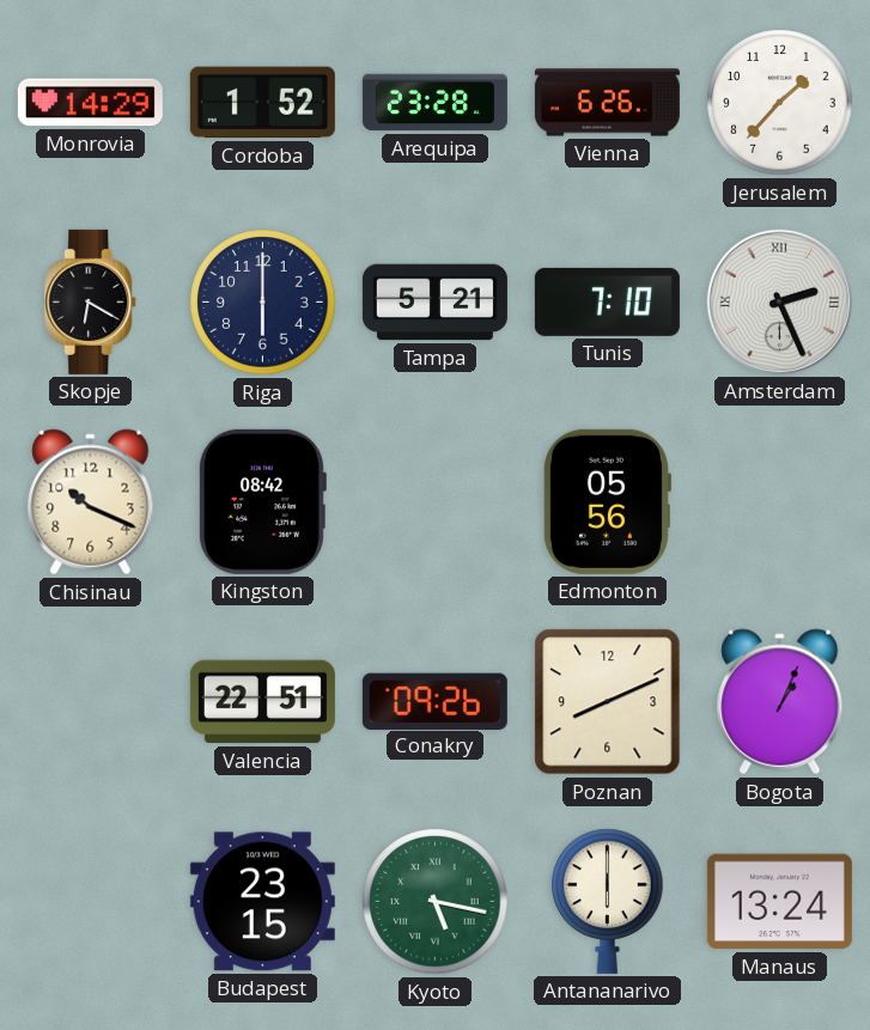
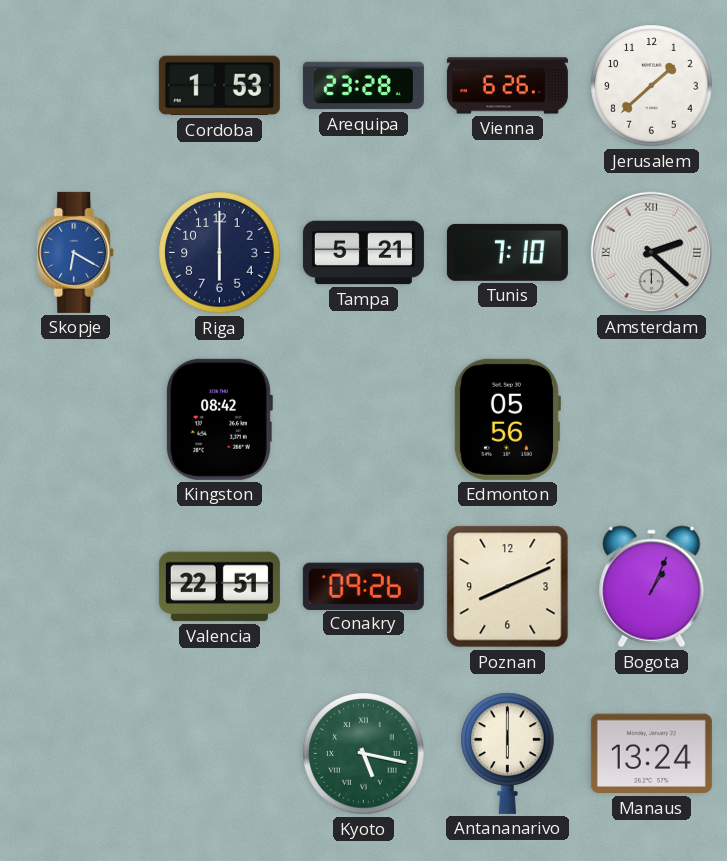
Monrovia: 14:29 -> none
Cordoba: 1:52 -> 1:53
Jerusalem: 1:37 -> 1:38
Skopje dial: black -> blue
Amsterdam: 2:26 -> 2:22
Chisinau: 10:19 -> none
Budapest: 23:15 -> none
